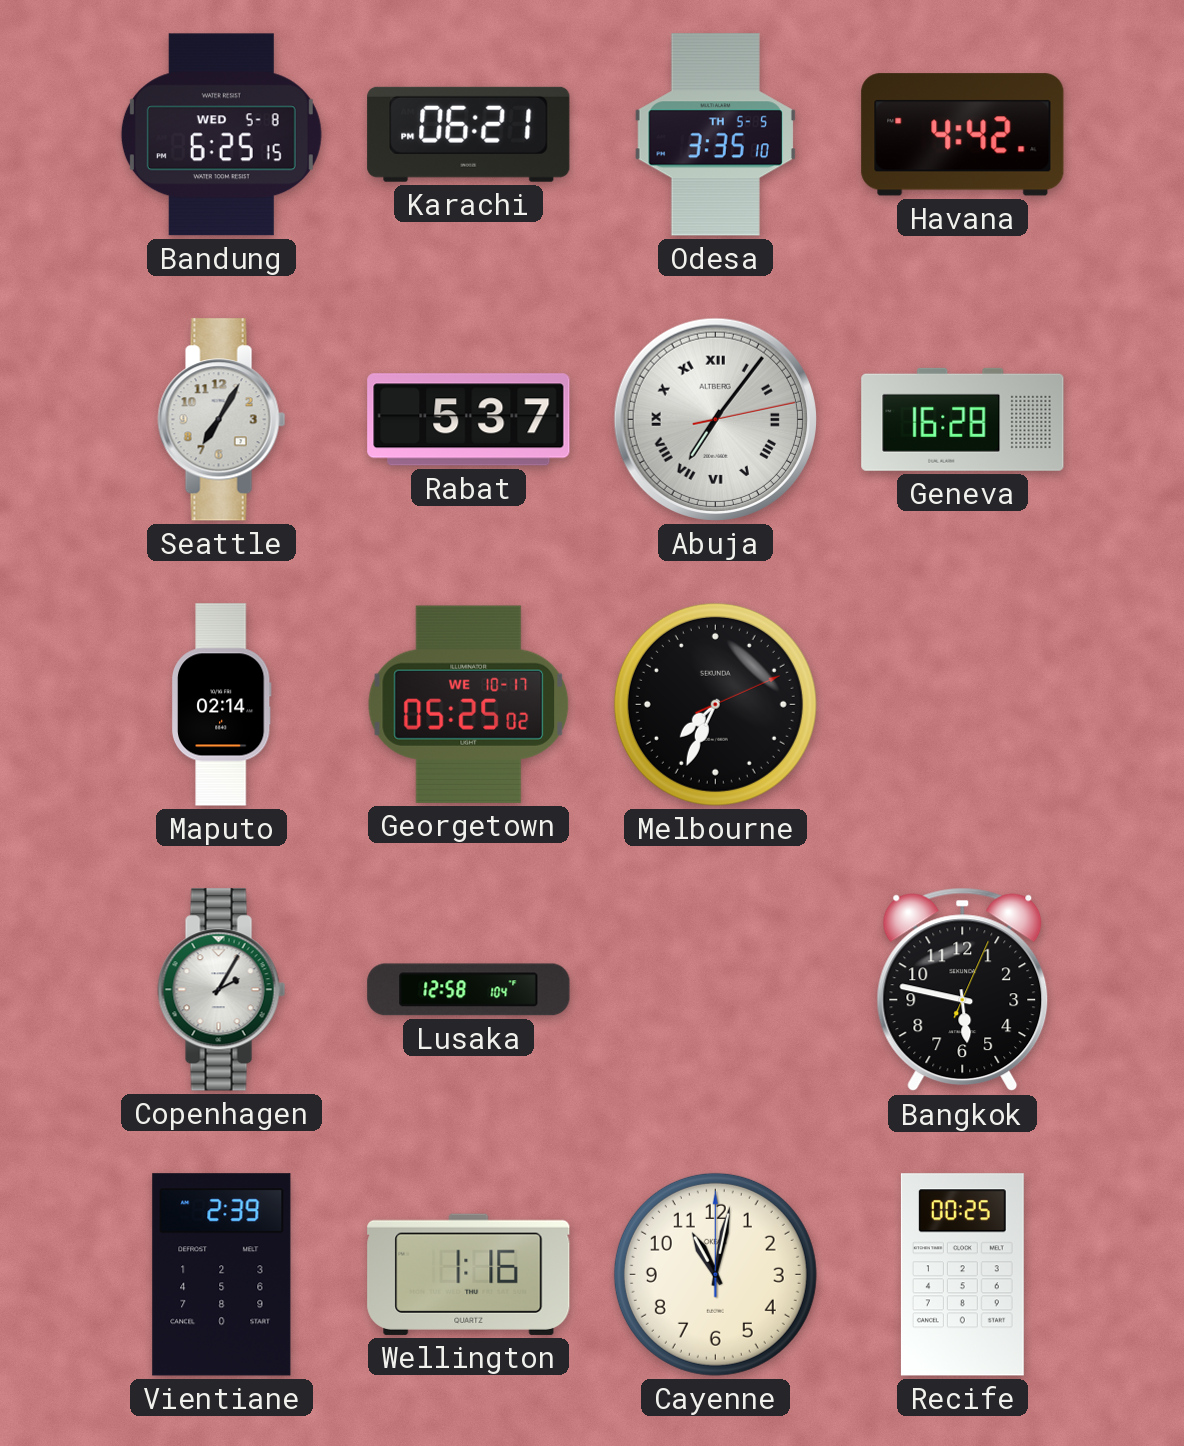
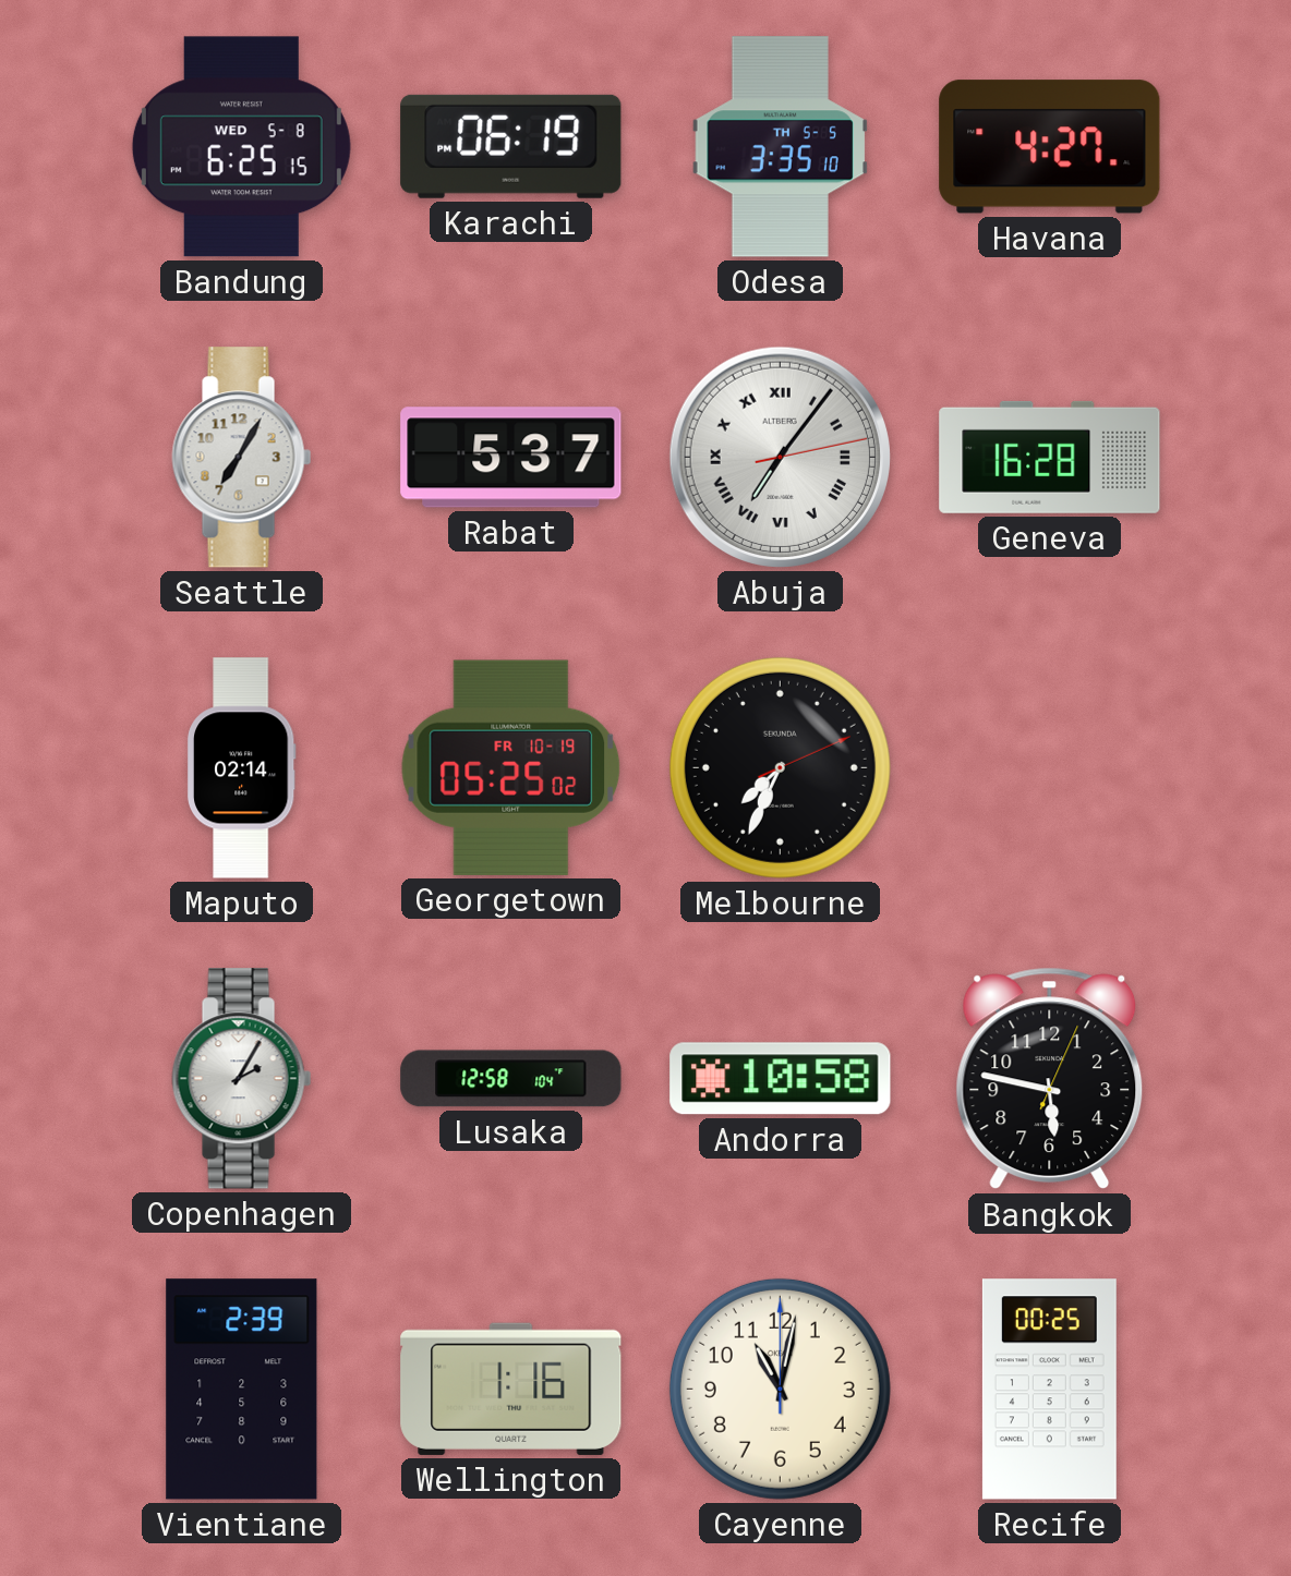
Karachi: 06:21 -> 06:19
Havana: 4:42 -> 4:27
Georgetown date: WE 10-17 -> FR 10-19
Andorra: none -> 10:58
